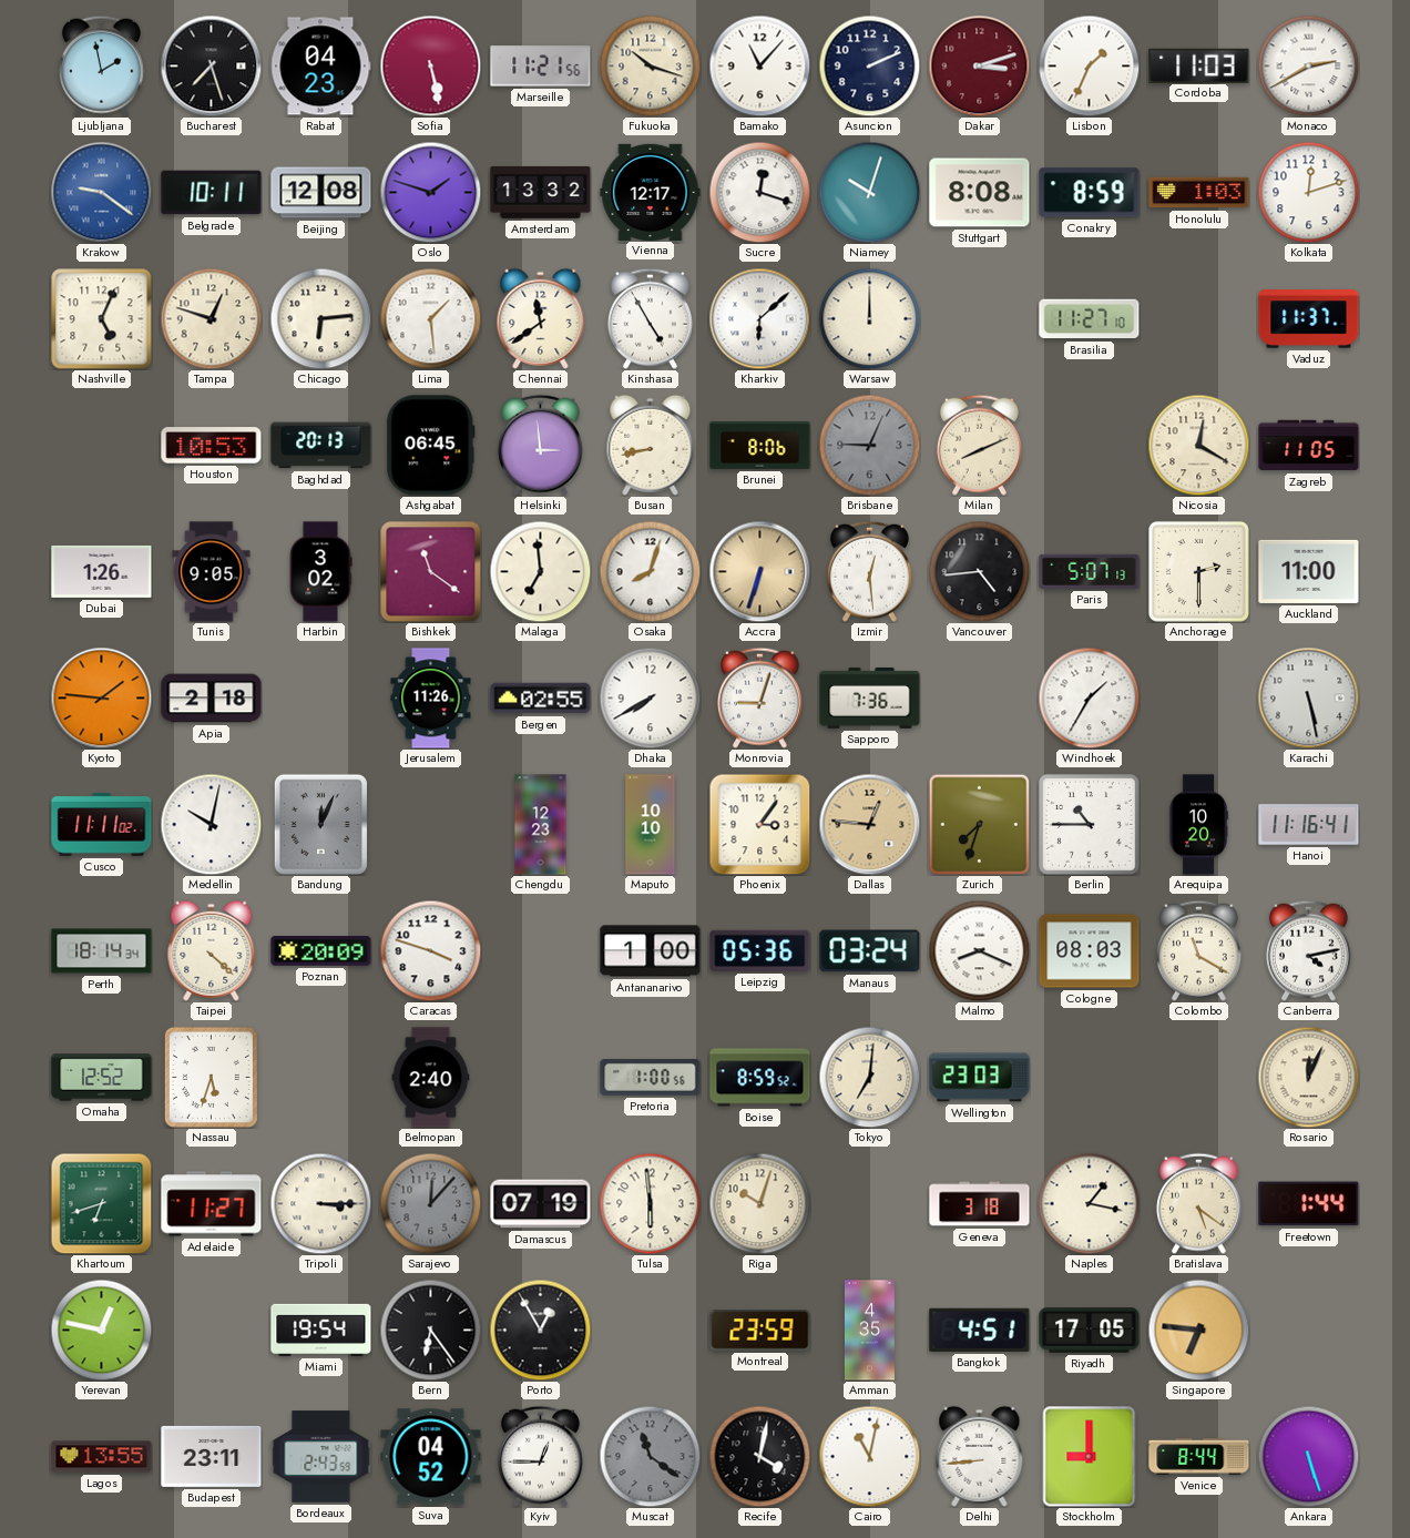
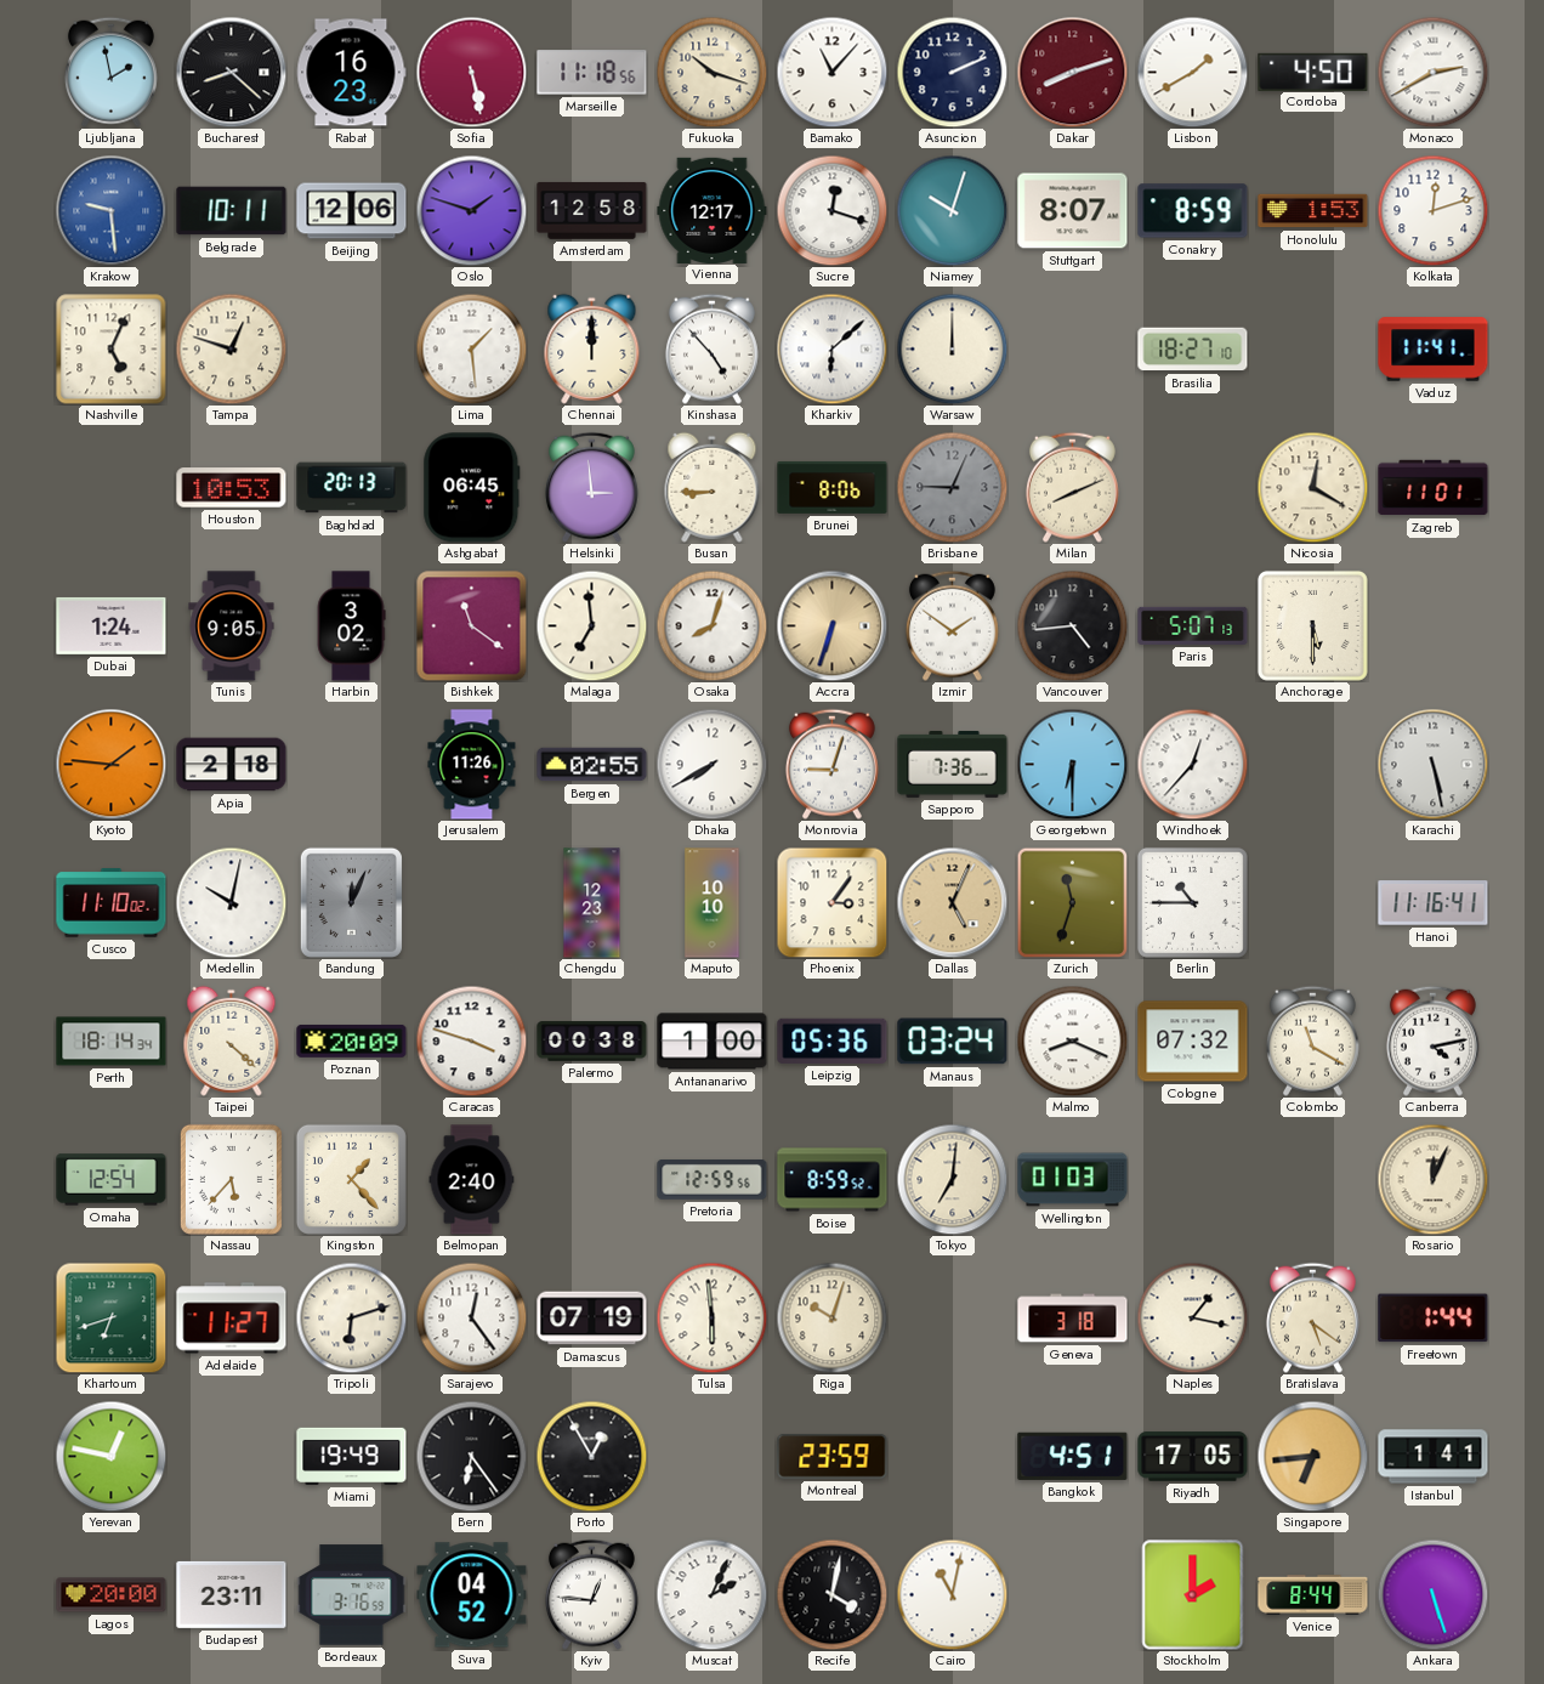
Bucharest: 7:27 -> 8:22
Rabat: 04:23 -> 16:23
Marseille: 11:21 -> 11:18
Dakar: 3:12 -> 8:12
Lisbon: 1:34 -> 1:40
Cordoba: 11:03 -> 4:50
Krakow: 9:21 -> 9:29
Beijing: 12:08 -> 12:06
Amsterdam: 13:32 -> 12:58
Stuttgart: 8:08 -> 8:07
Honolulu: 1:03 -> 1:53
Chicago: 6:14 -> none
Chennai: 11:39 -> 12:00
Kinshasa: 4:55 -> 4:53
Brasilia: 11:27 -> 18:27
Vaduz: 11:37 -> 11:41
Busan: 8:43 -> 8:45
Zagreb: 11:05 -> 11:01
Dubai: 1:26 -> 1:24
Izmir: 12:29 -> 1:51
Anchorage: 2:30 -> 5:30
Auckland: 11:00 -> none
Georgetown: none -> 6:30
Windhoek: 1:35 -> 12:37
Cusco: 11:11 -> 11:10
Dallas: 12:46 -> 5:04
Zurich: 7:33 -> 11:33
Arequipa: 10:20 -> none
Palermo: none -> 00:38
Cologne: 08:03 -> 07:32
Omaha: 12:52 -> 12:54
Nassau: 5:33 -> 5:37
Kingston: none -> 1:23
Pretoria: 1:00 -> 12:59
Wellington: 23:03 -> 01:03
Tripoli: 3:15 -> 6:12
Sarajevo: 12:07 -> 12:24
Sarajevo dial: grey -> white
Miami: 19:54 -> 19:49
Amman: 4:35 -> none
Singapore: 6:46 -> 6:44
Istanbul: none -> 1:41
Lagos: 13:55 -> 20:00
Bordeaux: 2:43 -> 3:16
Kyiv: 12:45 -> 12:46
Muscat: 11:21 -> 2:04
Muscat dial: grey -> white
Delhi: 8:44 -> none
Stockholm: 9:00 -> 2:00
